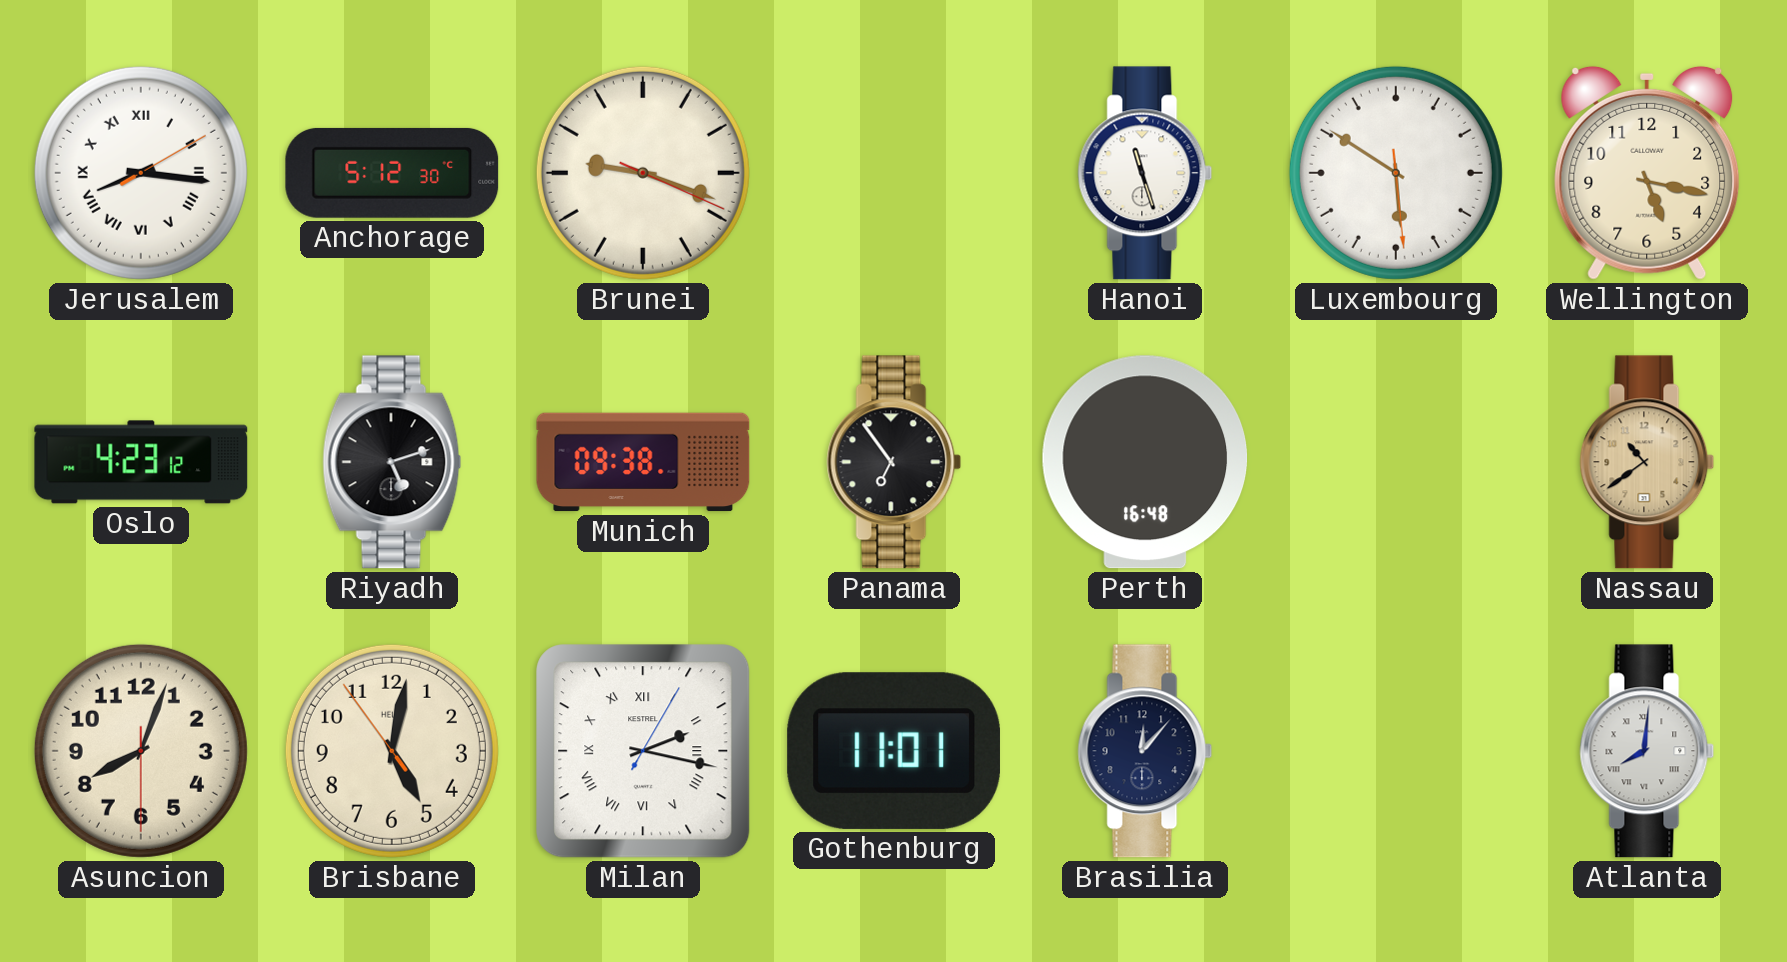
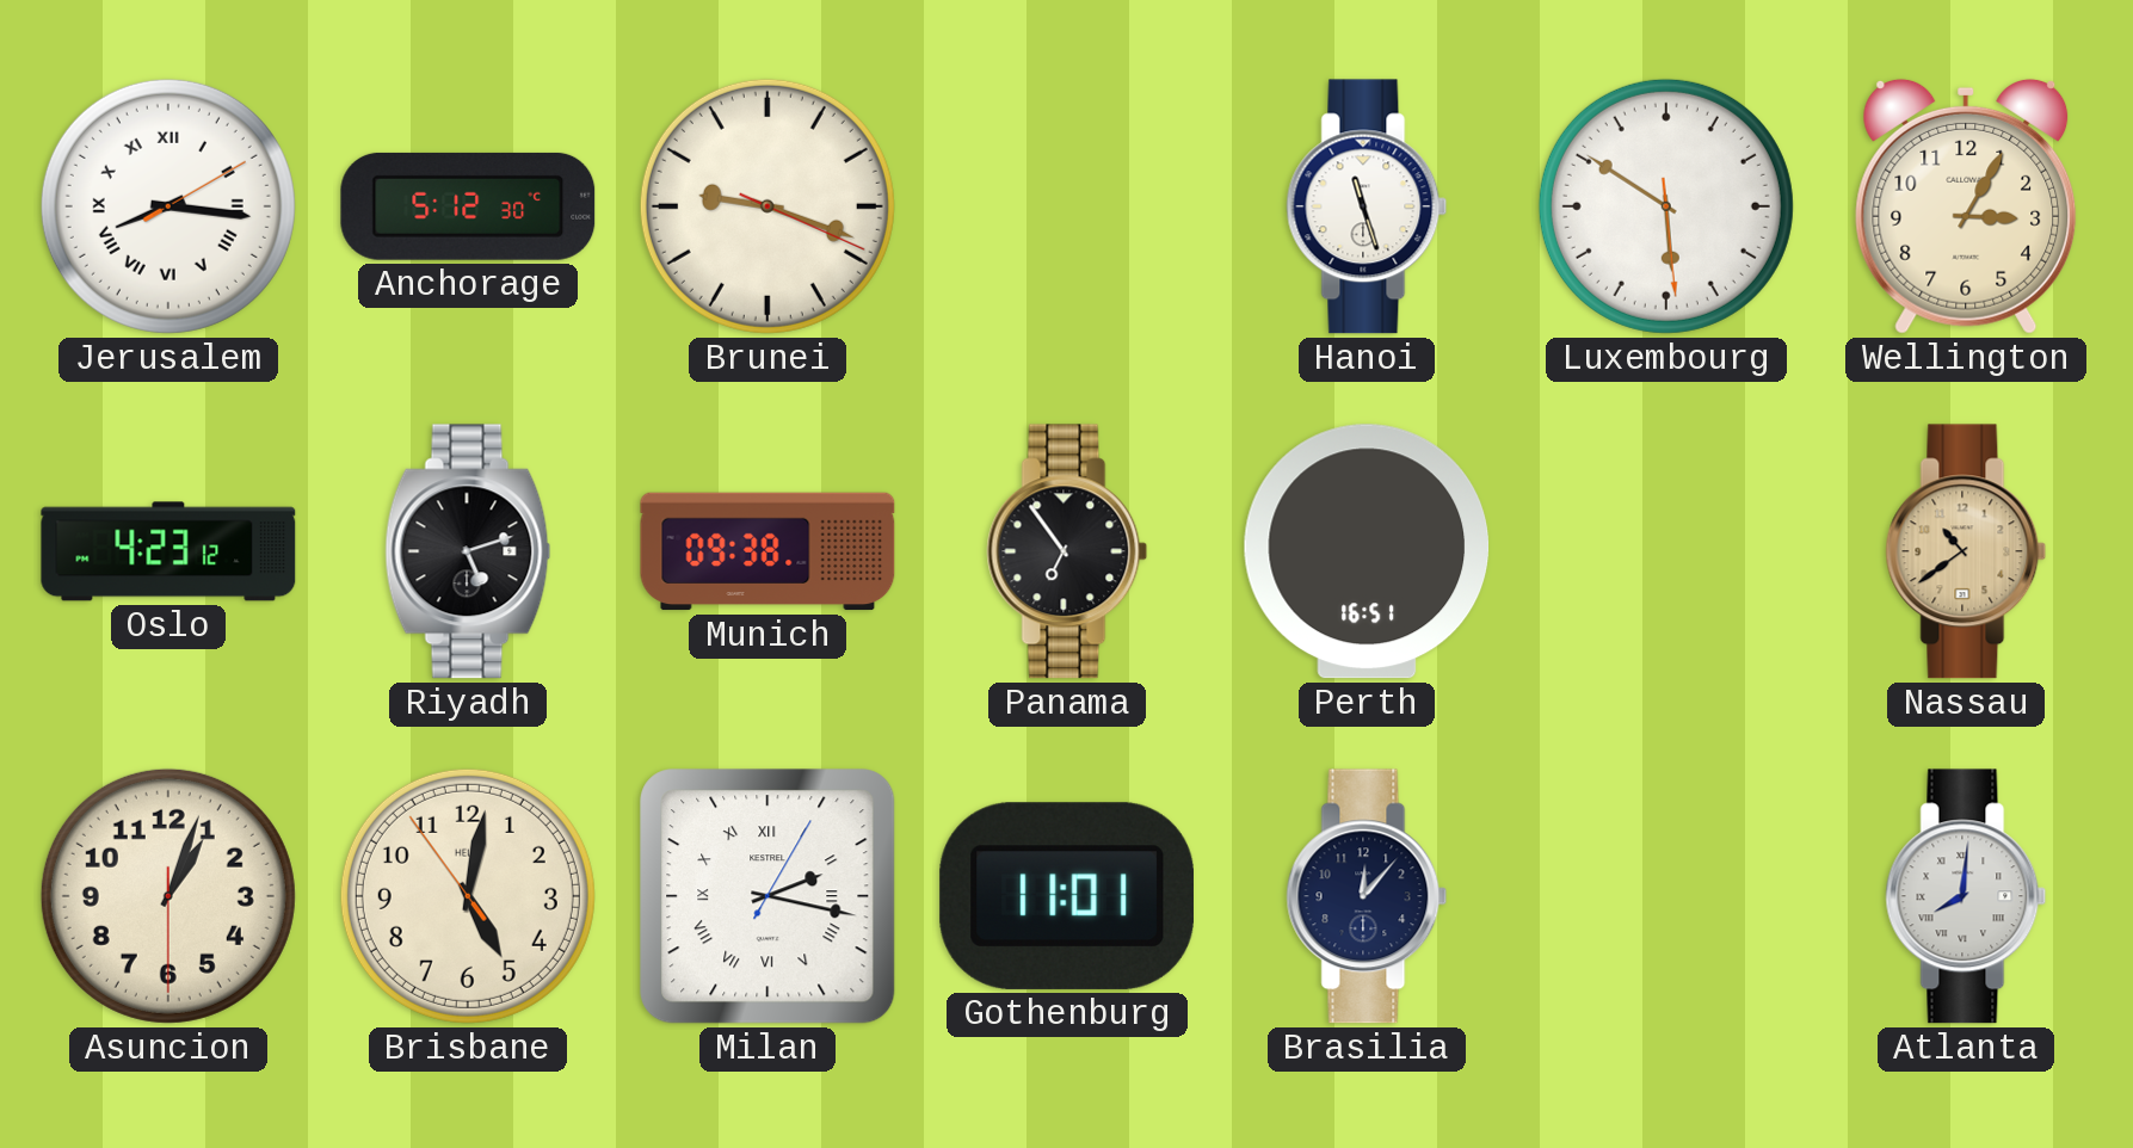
Wellington: 5:17 -> 3:05
Perth: 16:48 -> 16:51
Asuncion: 8:03 -> 1:03
